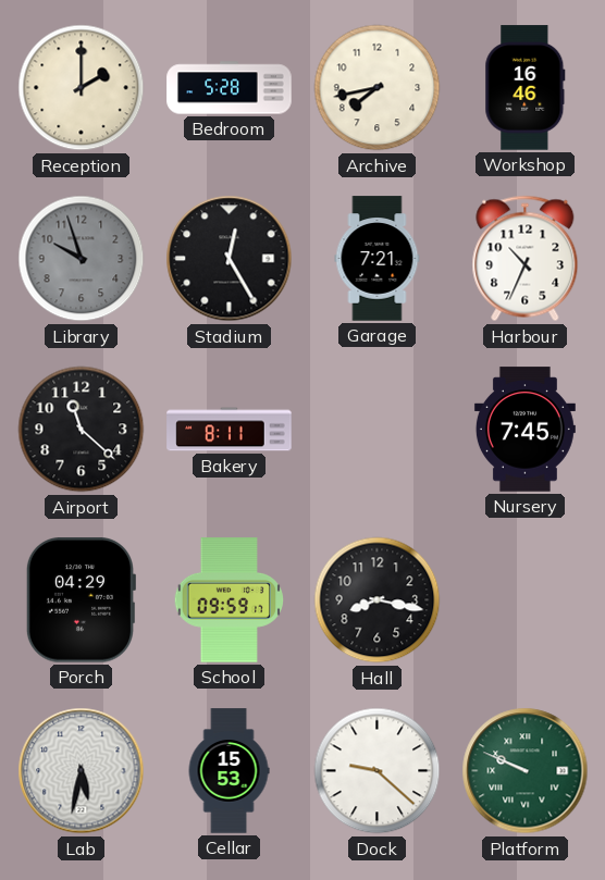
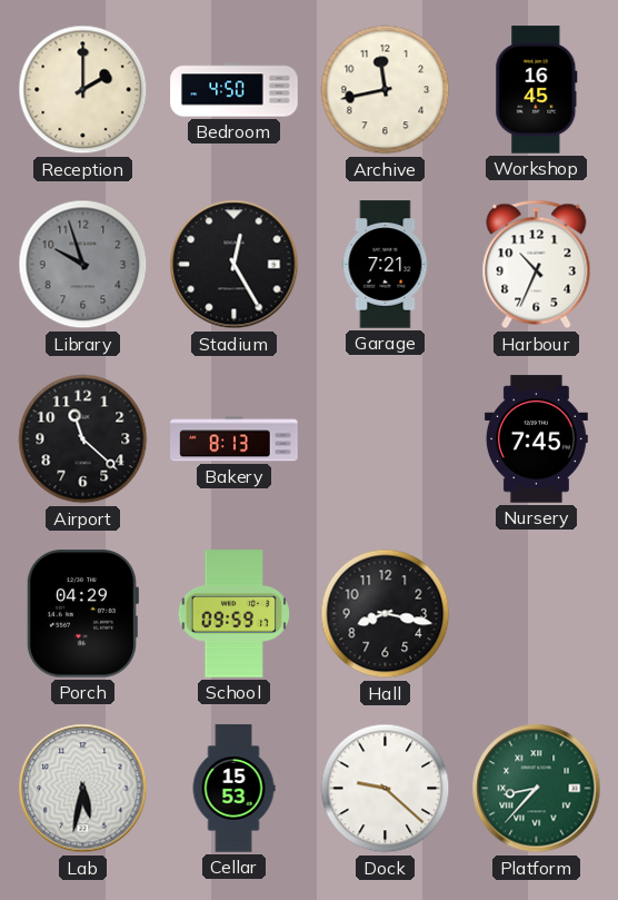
Bedroom: 5:28 -> 4:50
Archive: 7:43 -> 11:43
Workshop: 16:46 -> 16:45
Bakery: 8:11 -> 8:13
Platform: 9:49 -> 8:37
